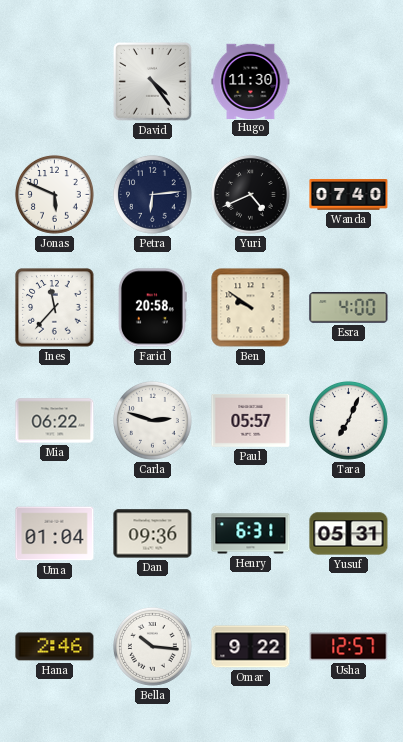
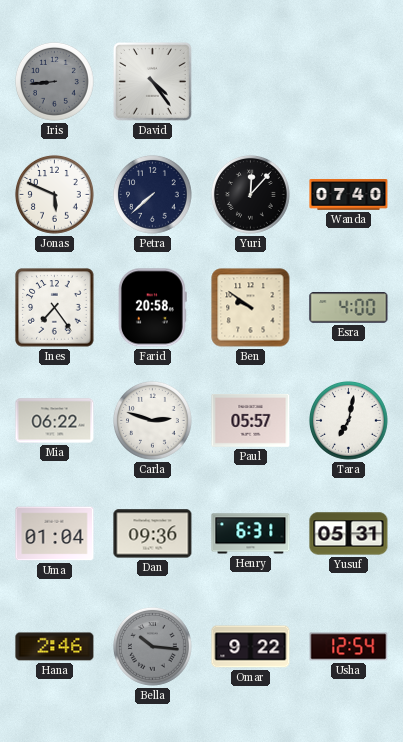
Iris: none -> 8:44
Hugo: 11:30 -> none
Petra: 6:14 -> 7:38
Yuri: 4:41 -> 12:07
Ines: 11:37 -> 7:24
Tara: 7:04 -> 7:02
Bella dial: white -> grey
Usha: 12:57 -> 12:54
